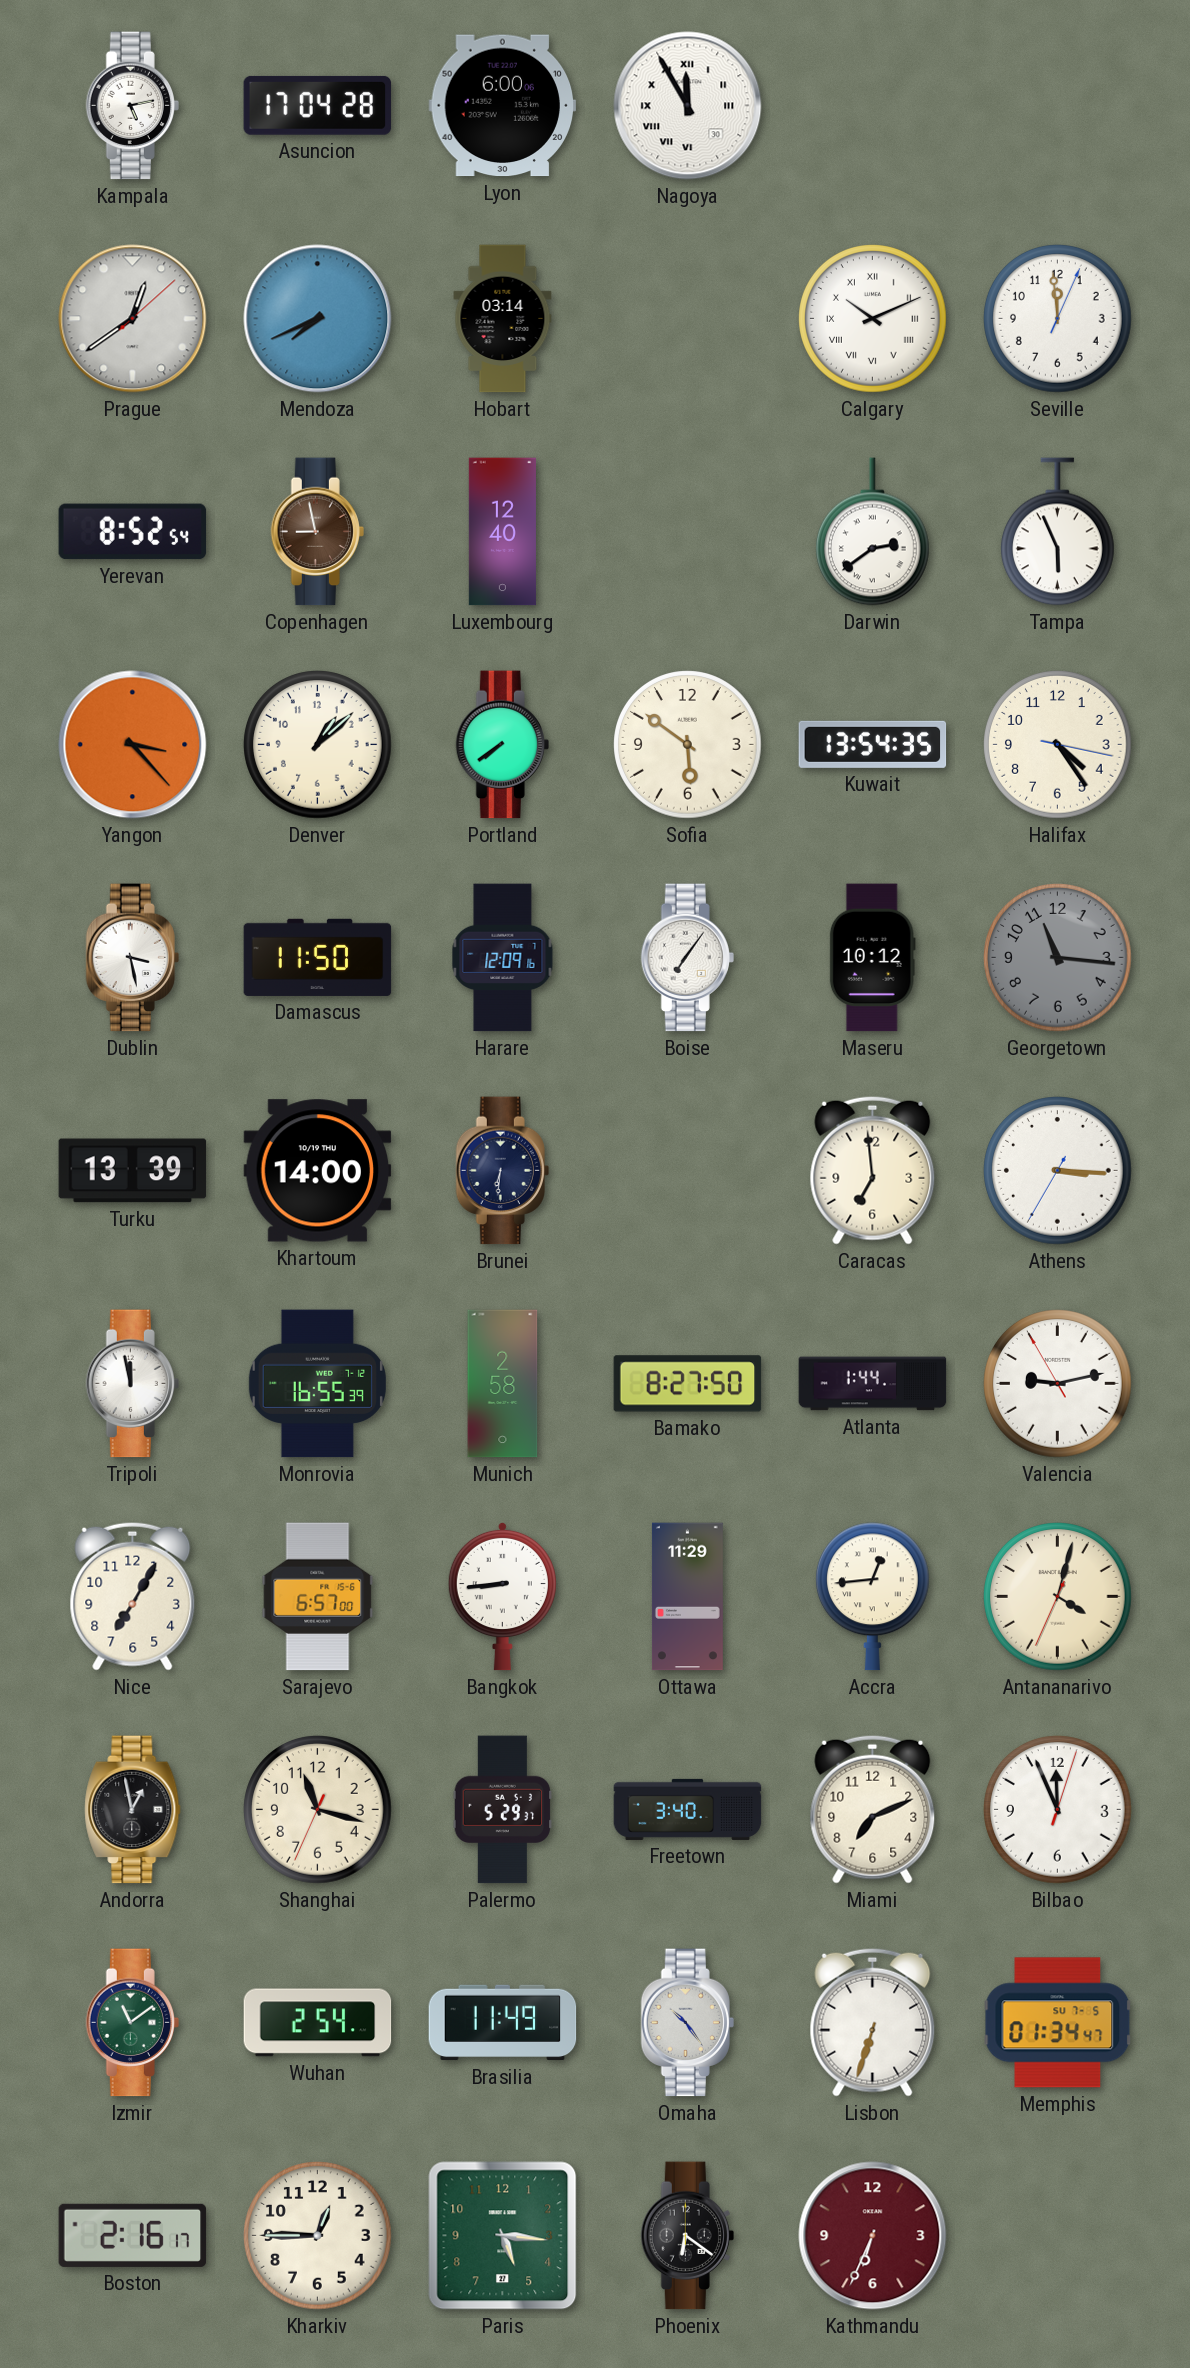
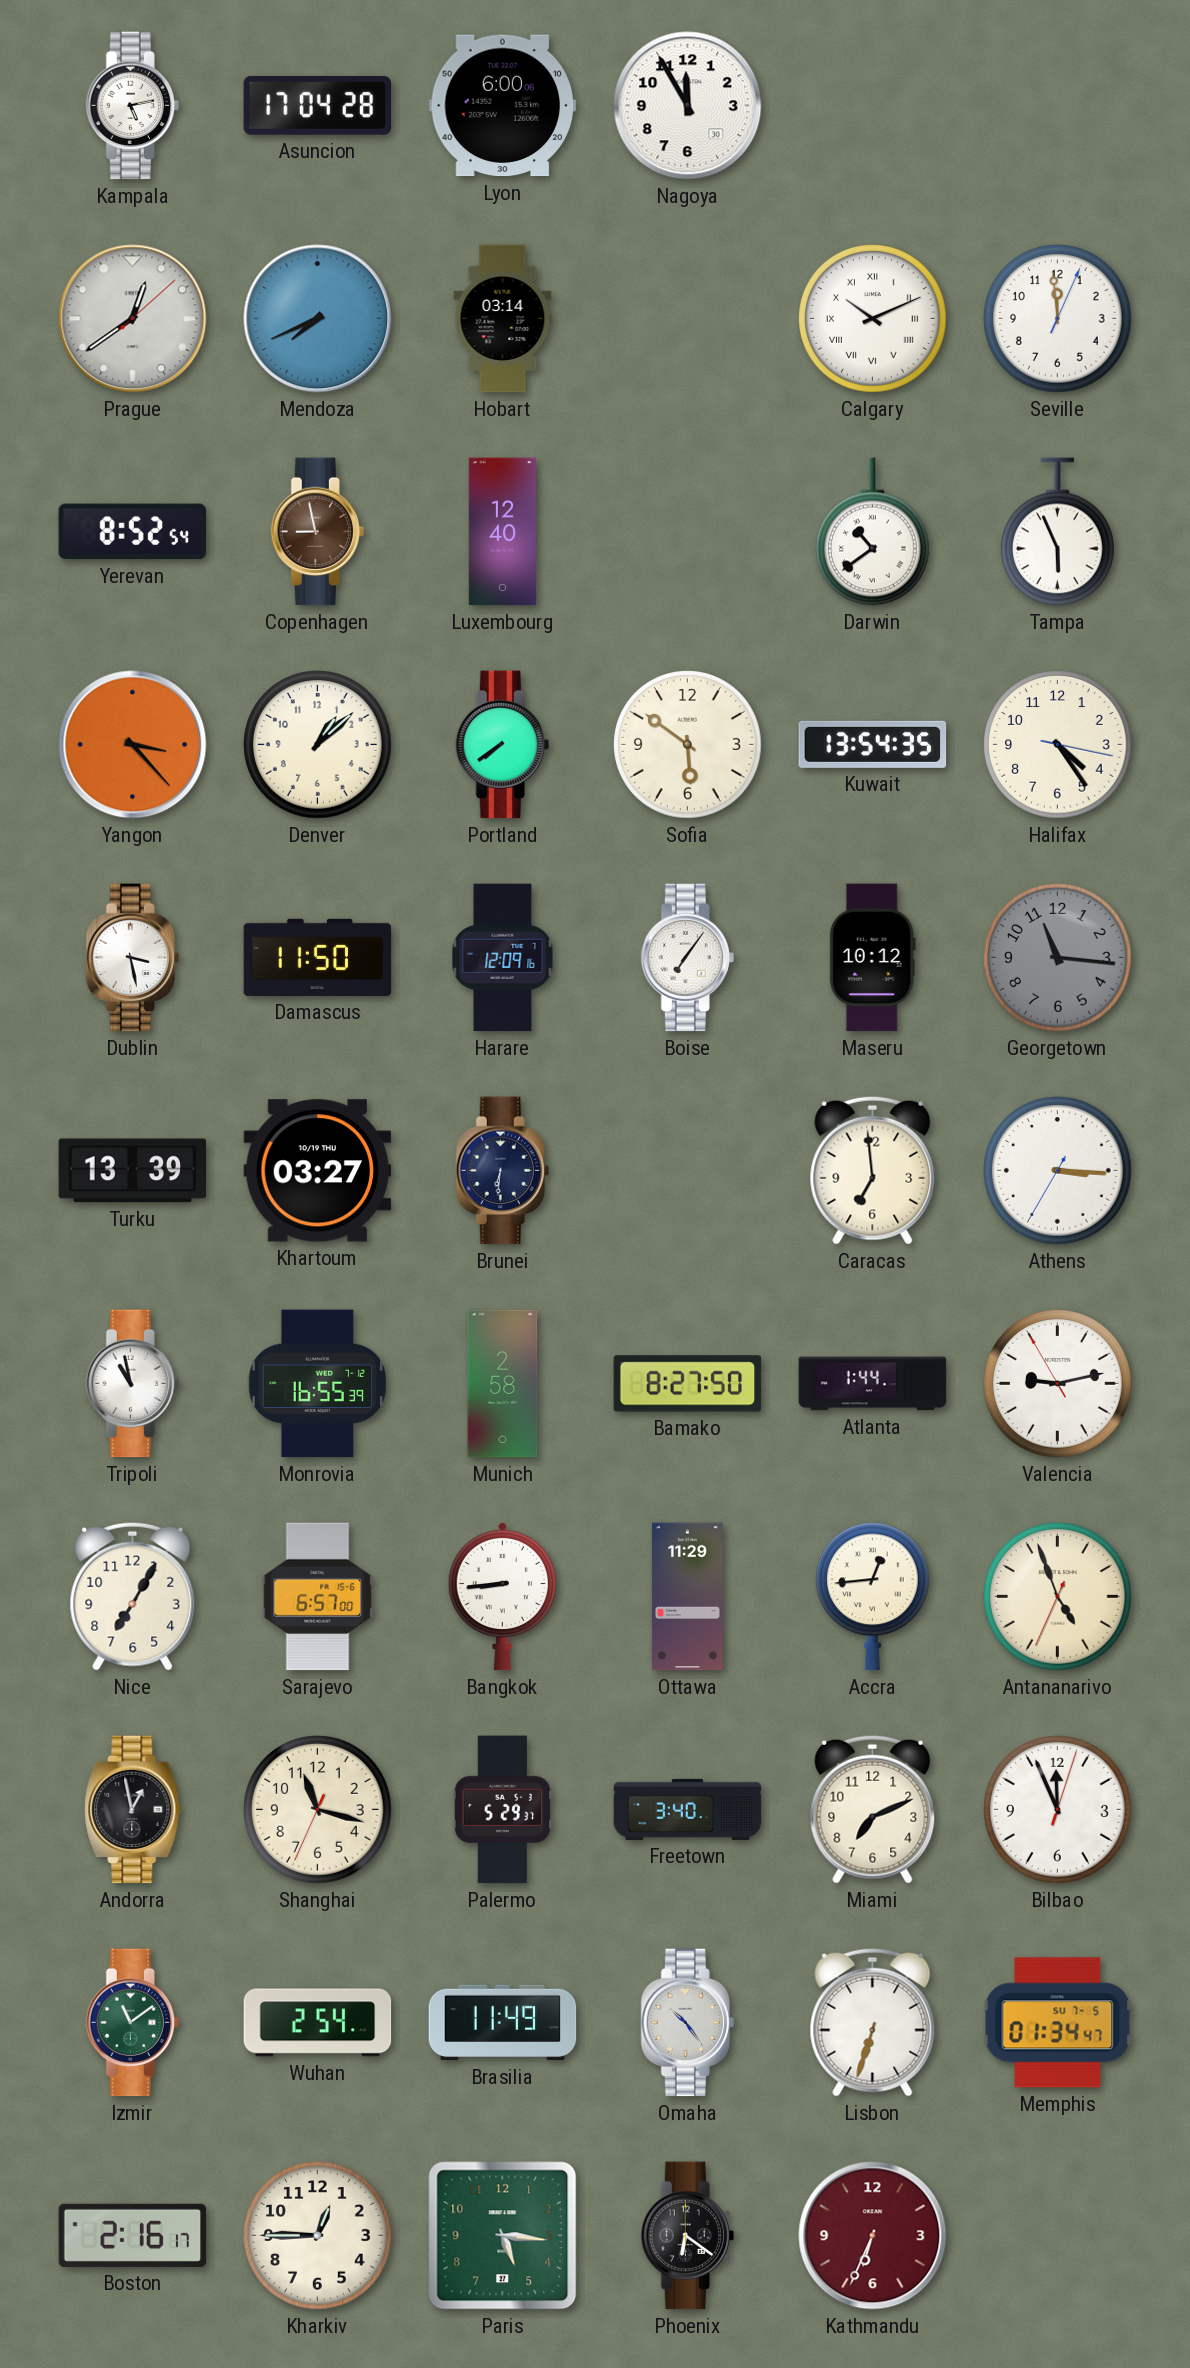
Nagoya numerals: Roman -> Arabic
Darwin: 2:39 -> 10:39
Khartoum: 14:00 -> 03:27
Tripoli: 11:58 -> 10:58
Antananarivo: 4:02 -> 4:56
